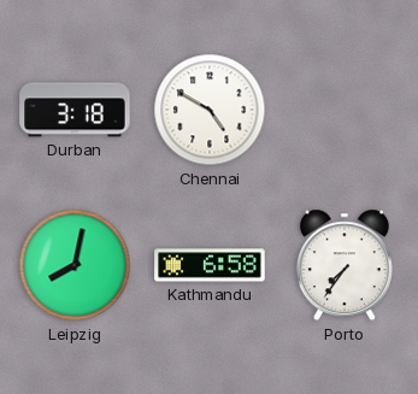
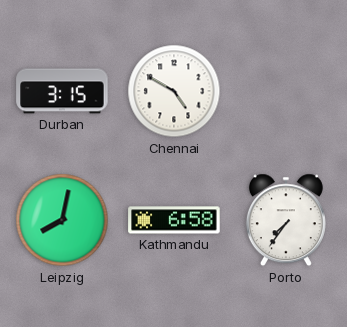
Durban: 3:18 -> 3:15
